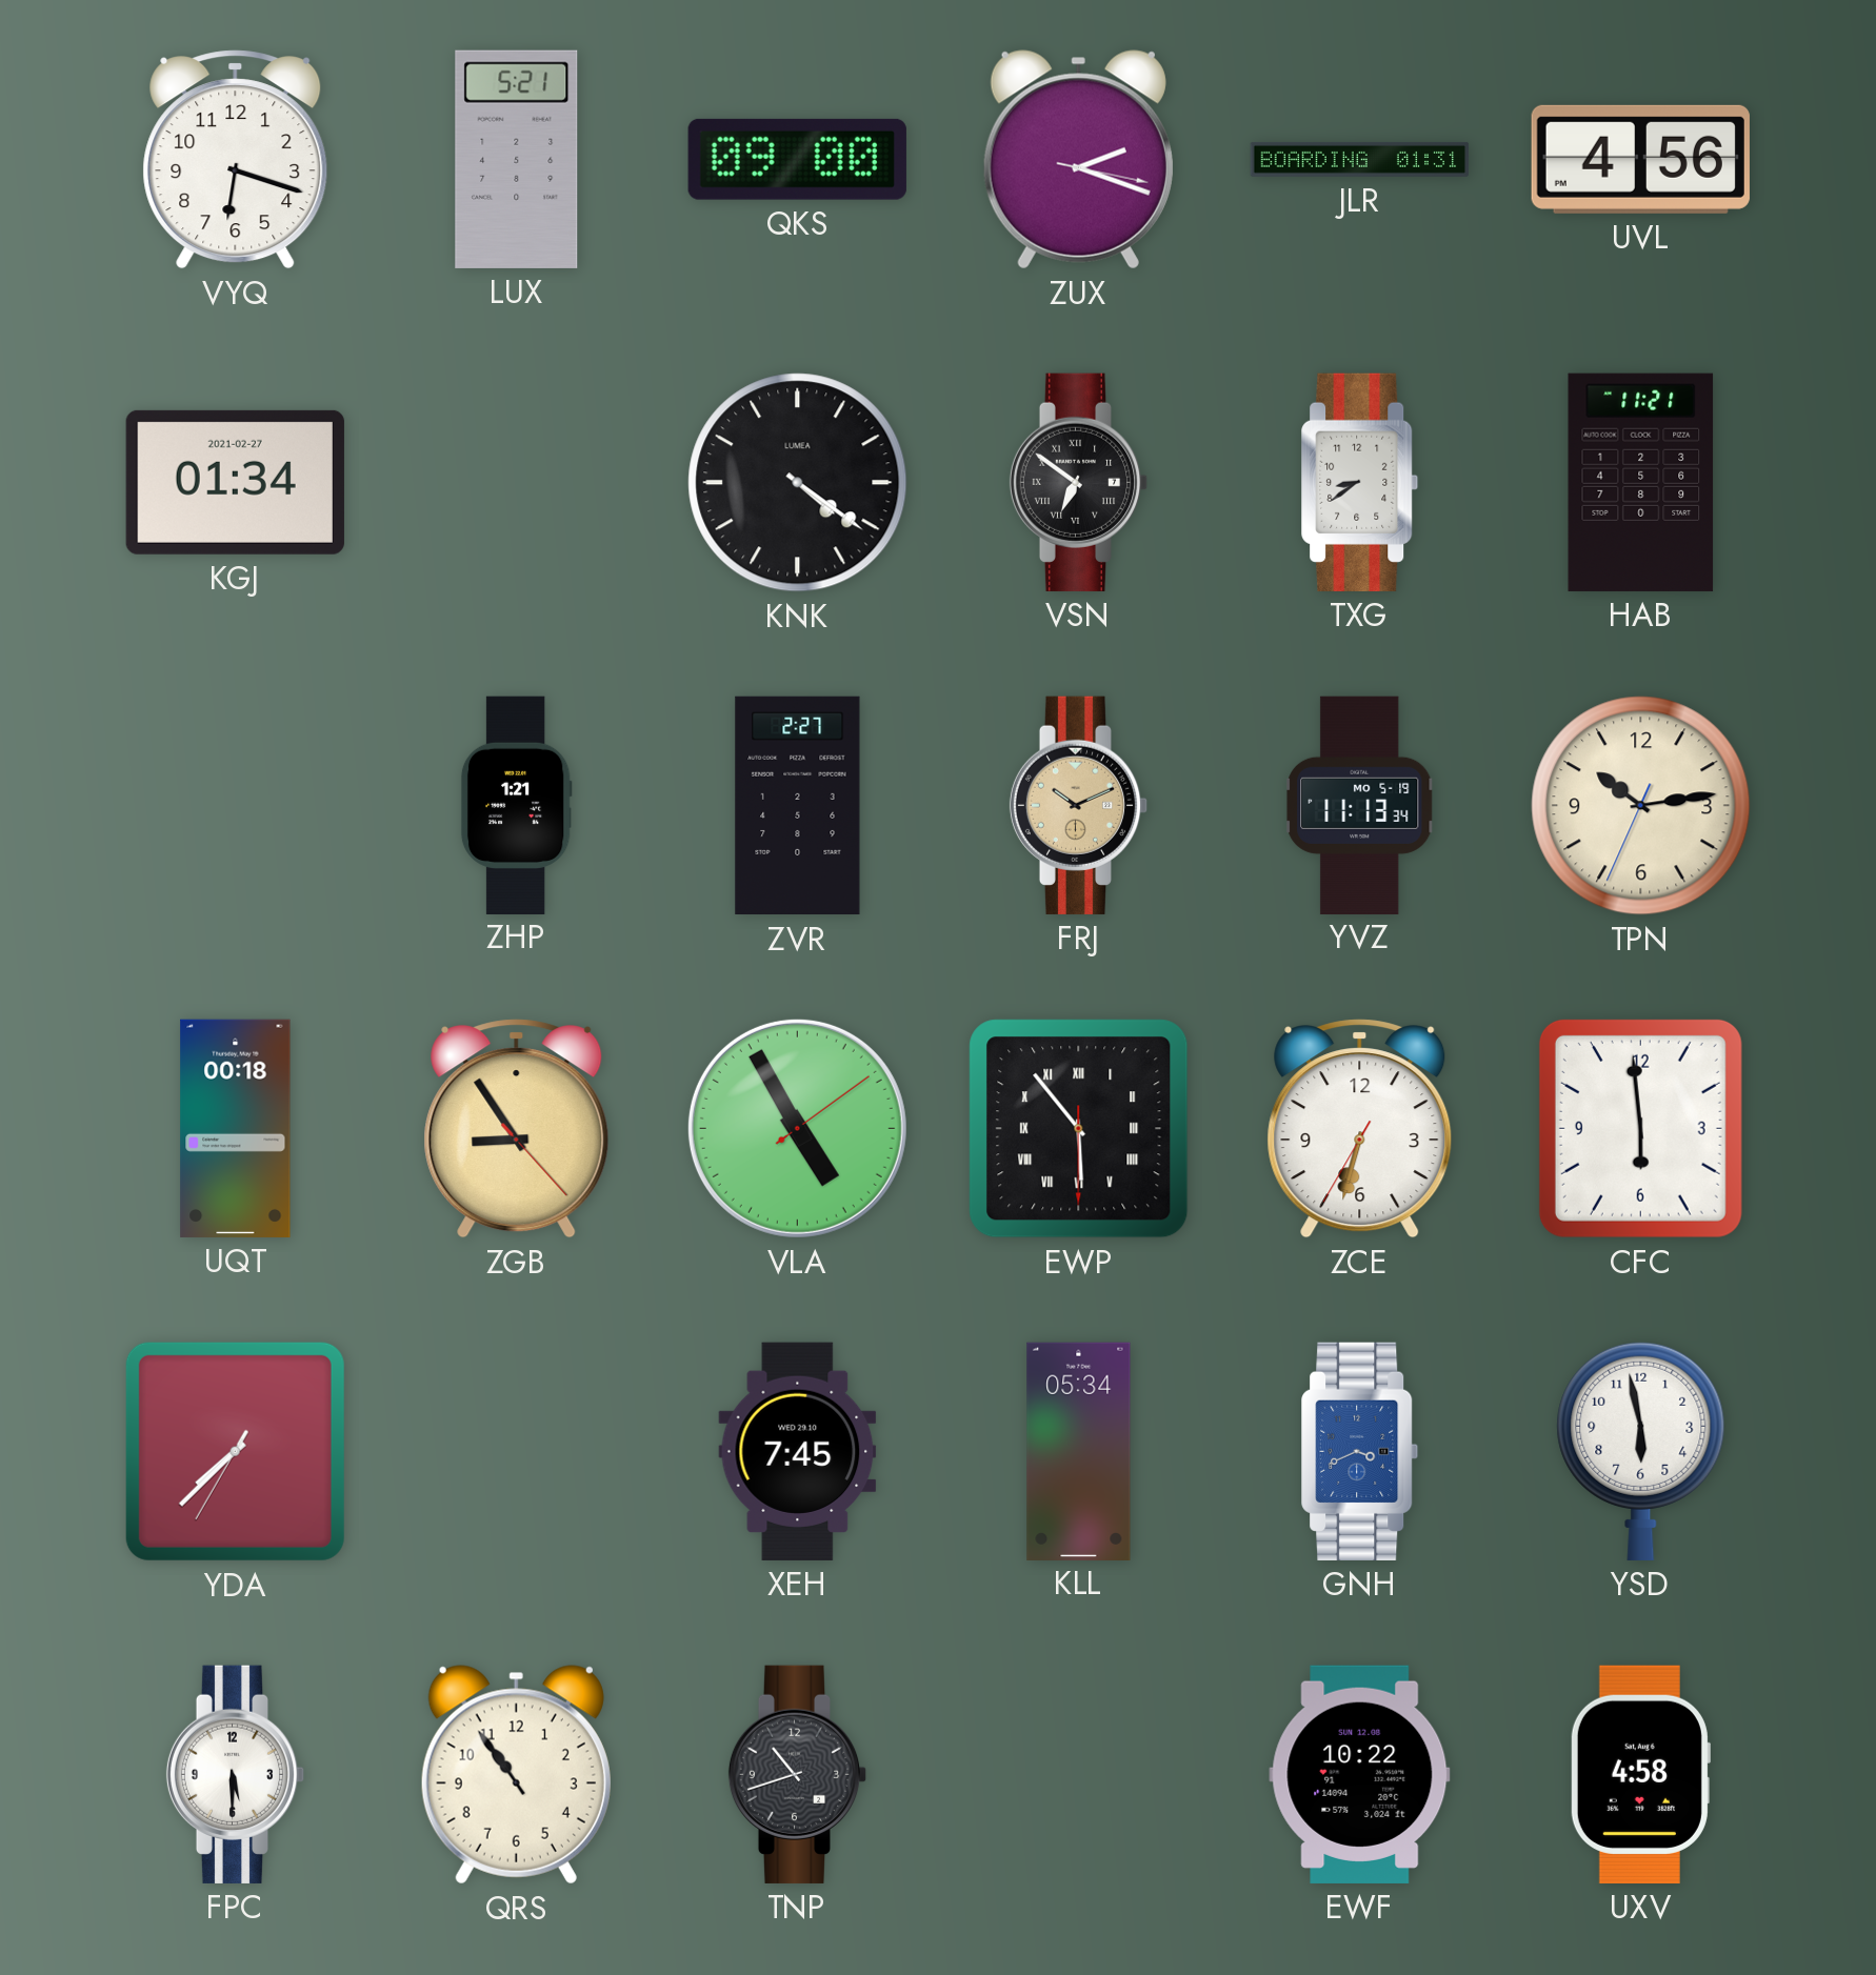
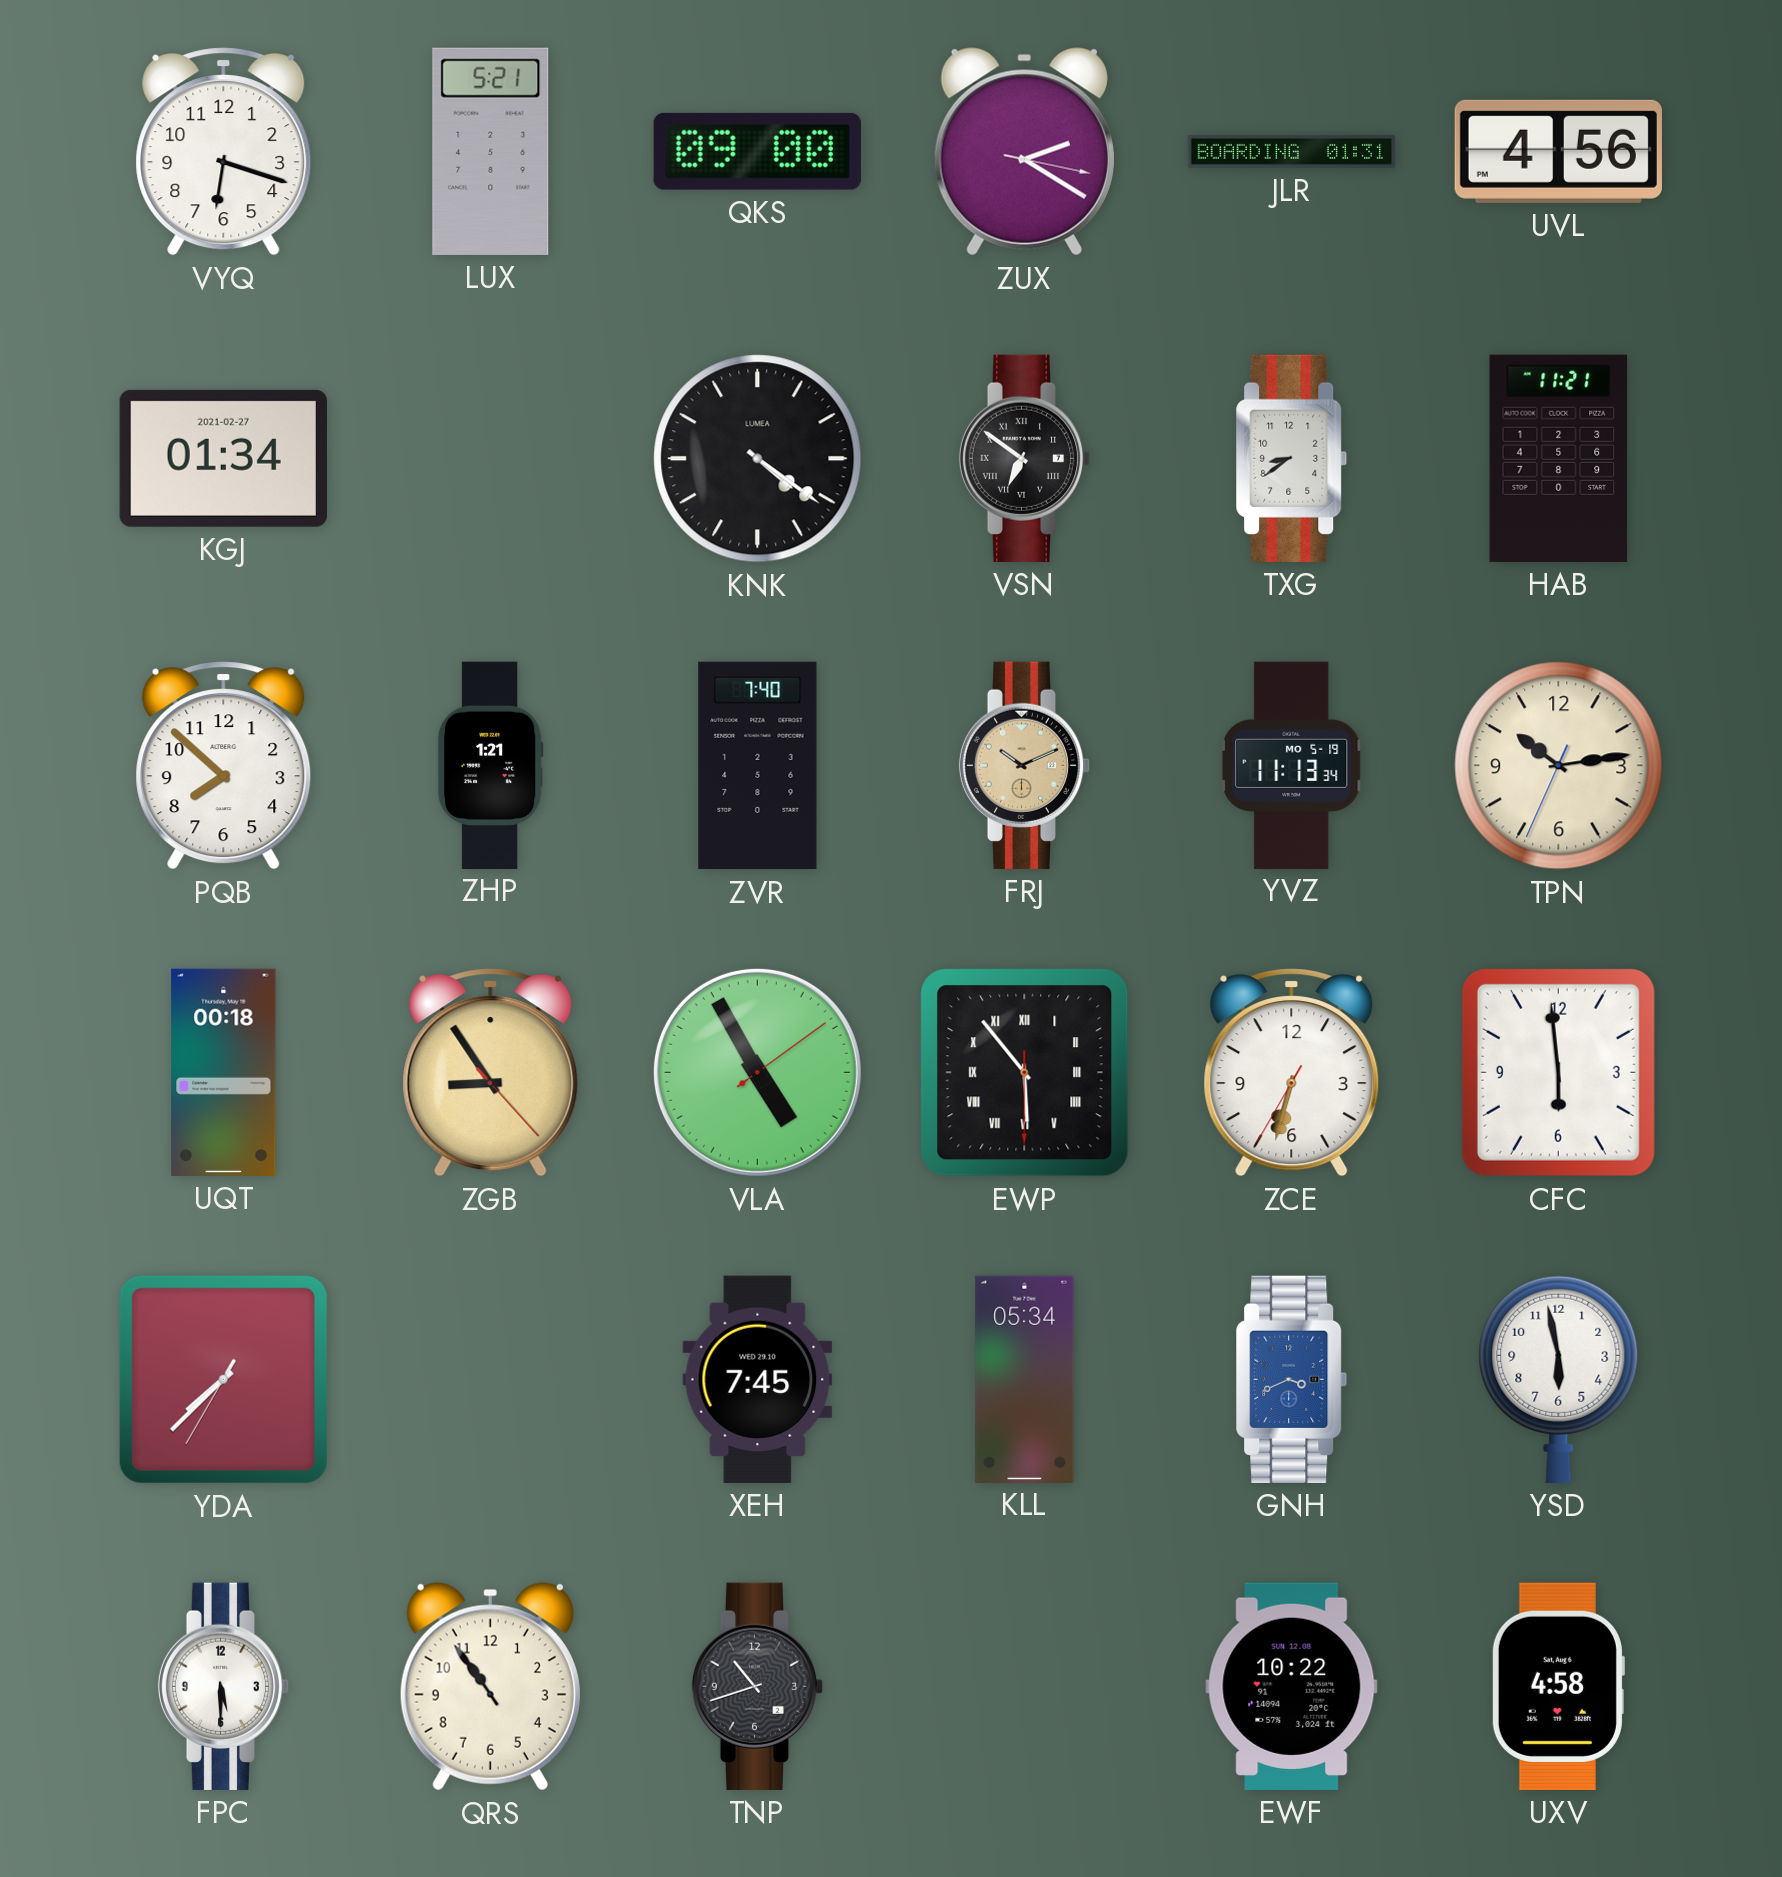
ZUX: 2:18 -> 2:20
PQB: none -> 7:52
ZVR: 2:27 -> 7:40
